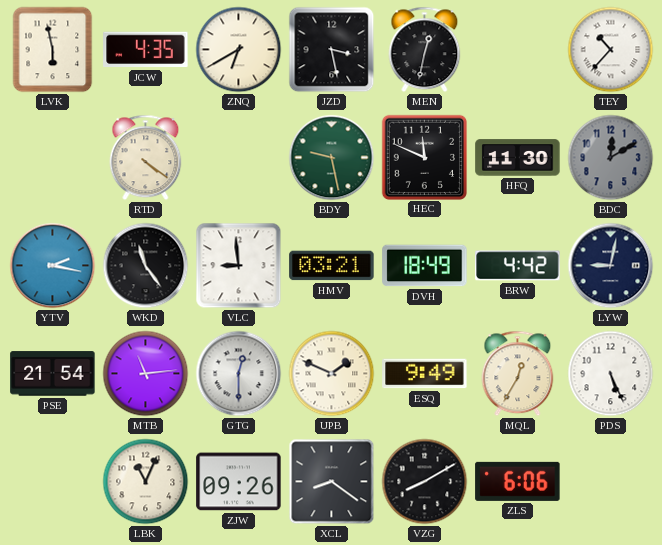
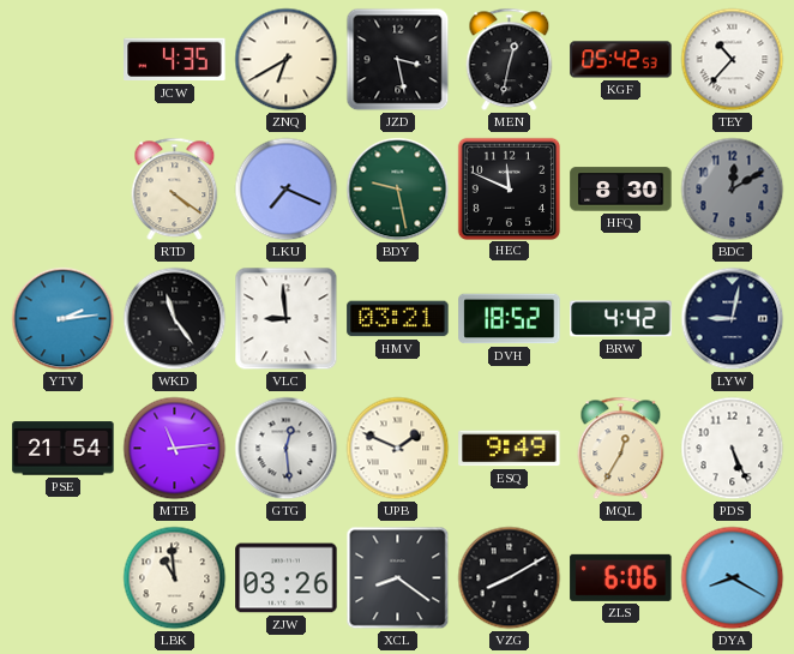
LVK: 5:58 -> none
KGF: none -> 05:42
LKU: none -> 7:19
HFQ: 11:30 -> 8:30
YTV: 2:17 -> 2:14
DVH: 18:49 -> 18:52
GTG: 12:30 -> 12:29
LBK: 11:04 -> 10:59
ZJW: 09:26 -> 03:26
DYA: none -> 8:20
